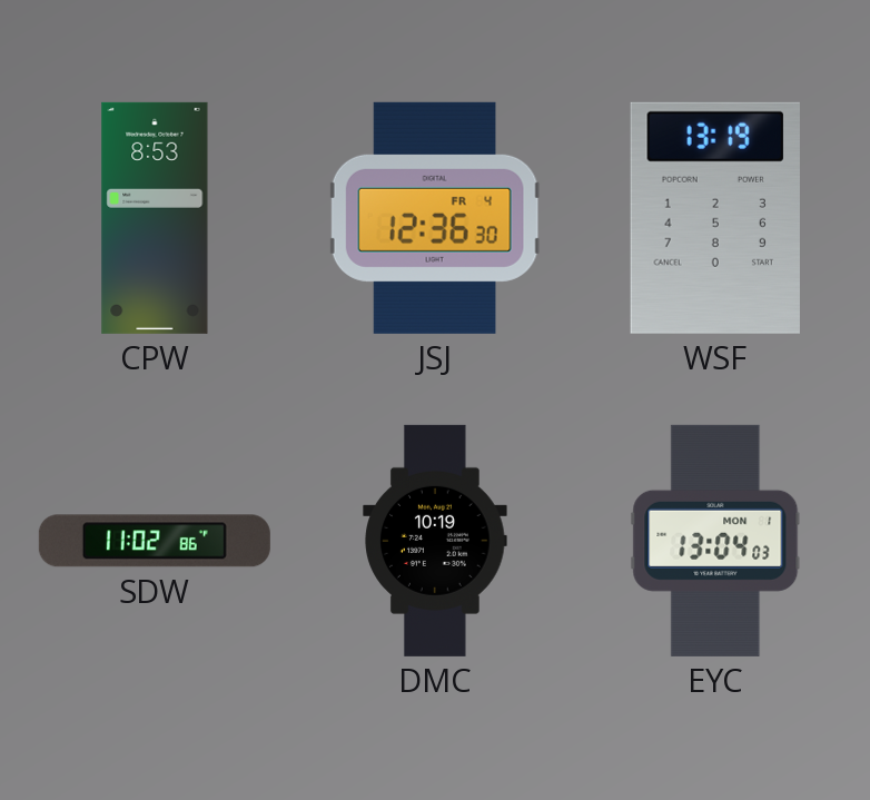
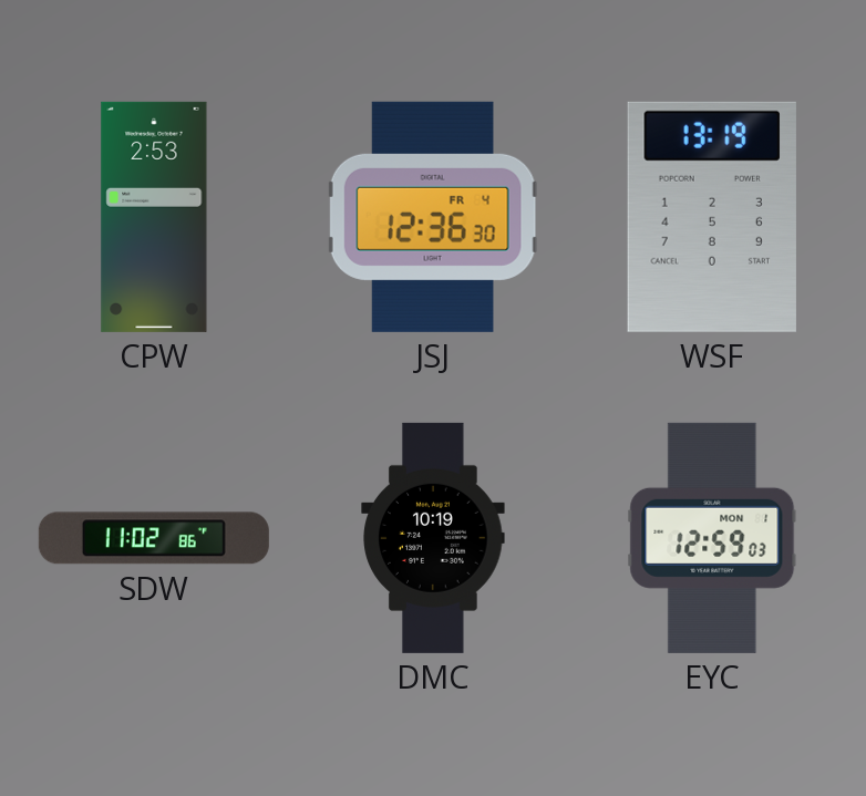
CPW: 8:53 -> 2:53
EYC: 13:04 -> 12:59
